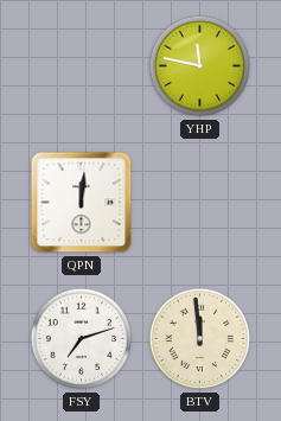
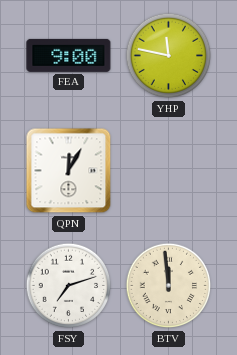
FEA: none -> 9:00
QPN: 12:01 -> 12:05
